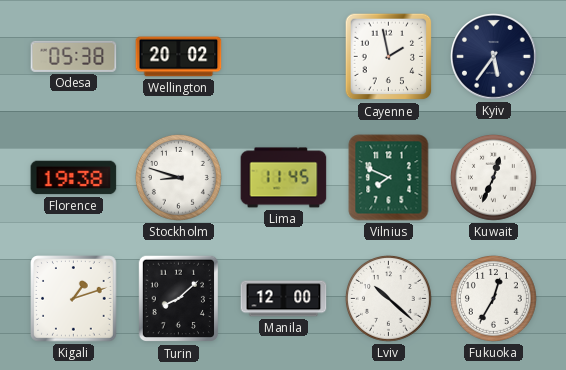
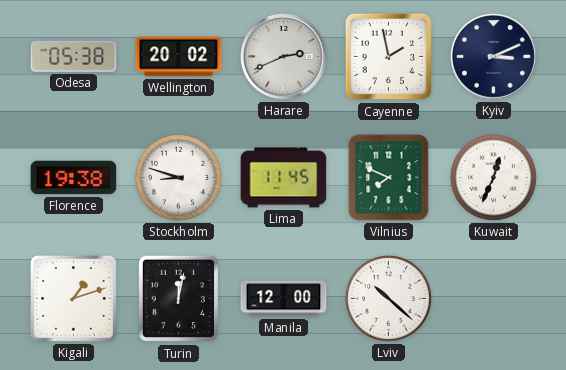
Harare: none -> 2:41
Kyiv: 5:36 -> 3:11
Turin: 8:08 -> 12:02
Fukuoka: 12:35 -> none
